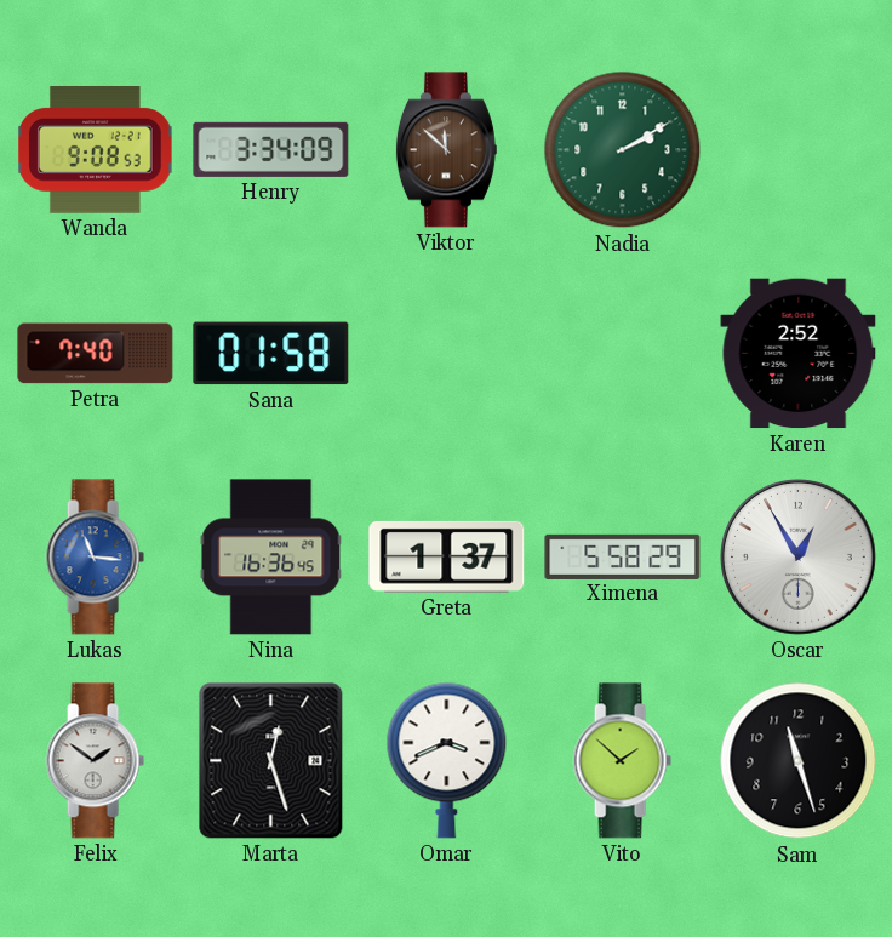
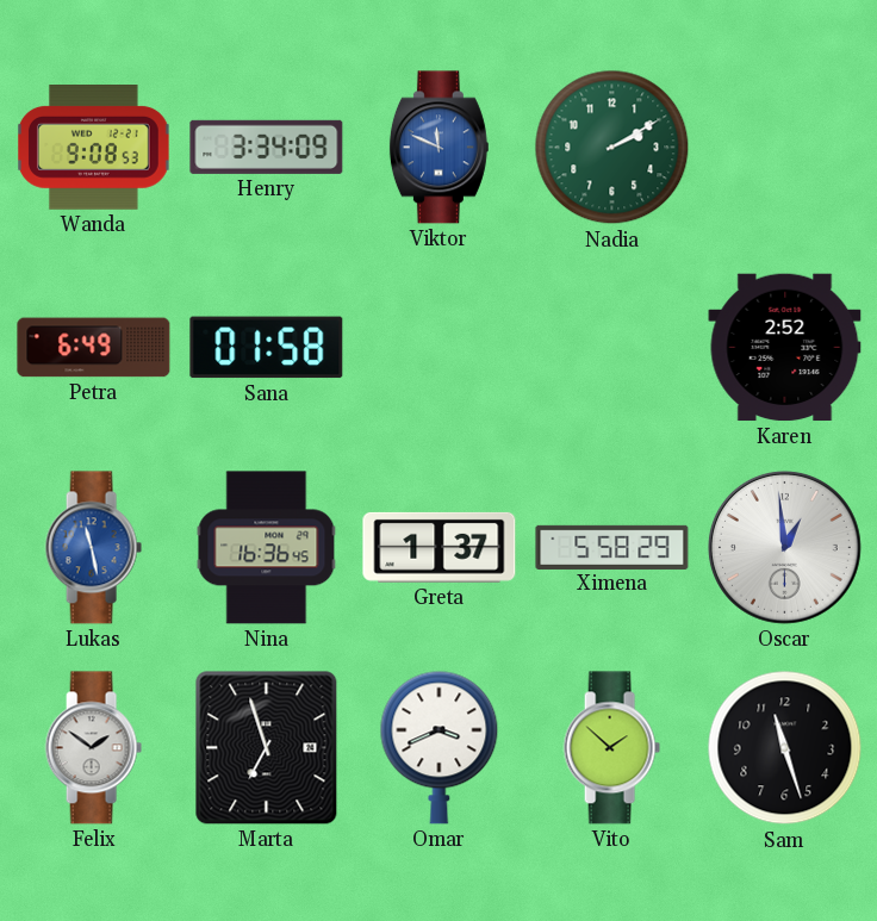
Viktor: 11:52 -> 11:49
Viktor dial: brown -> blue
Petra: 7:40 -> 6:49
Lukas: 11:16 -> 11:28
Oscar: 12:55 -> 12:59
Marta: 12:27 -> 6:57
